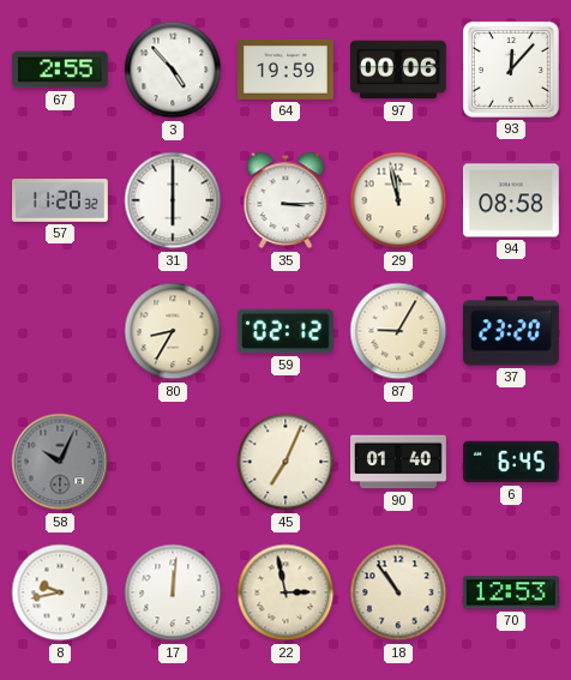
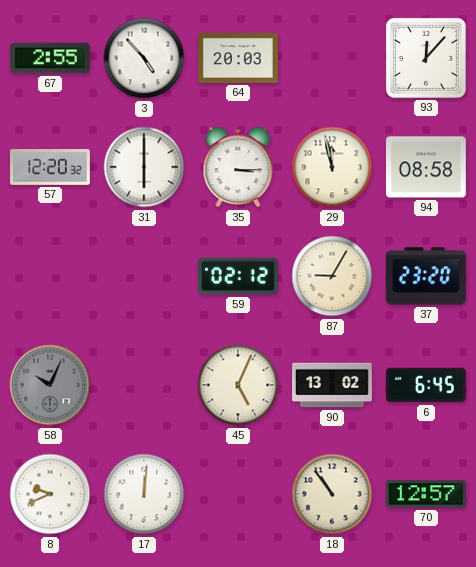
64: 19:59 -> 20:03
97: 00:06 -> none
57: 11:20 -> 12:20
80: 8:35 -> none
45: 7:04 -> 5:04
90: 01:40 -> 13:02
8: 9:43 -> 9:41
22: 2:58 -> none
70: 12:53 -> 12:57
